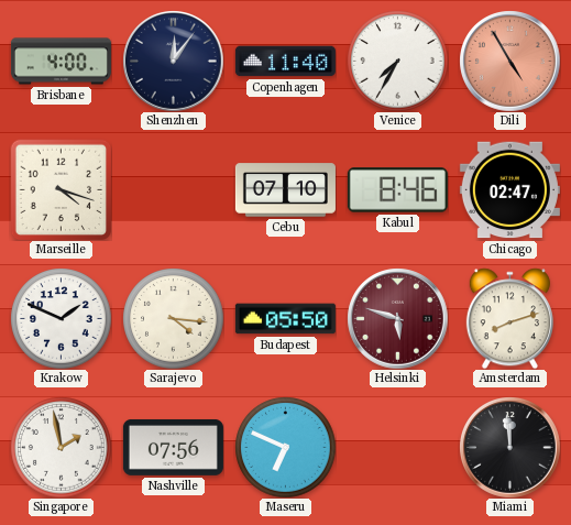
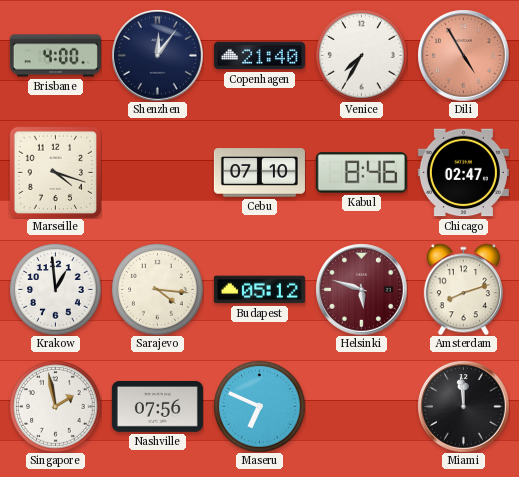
Copenhagen: 11:40 -> 21:40
Krakow: 1:49 -> 12:59
Budapest: 05:50 -> 05:12
